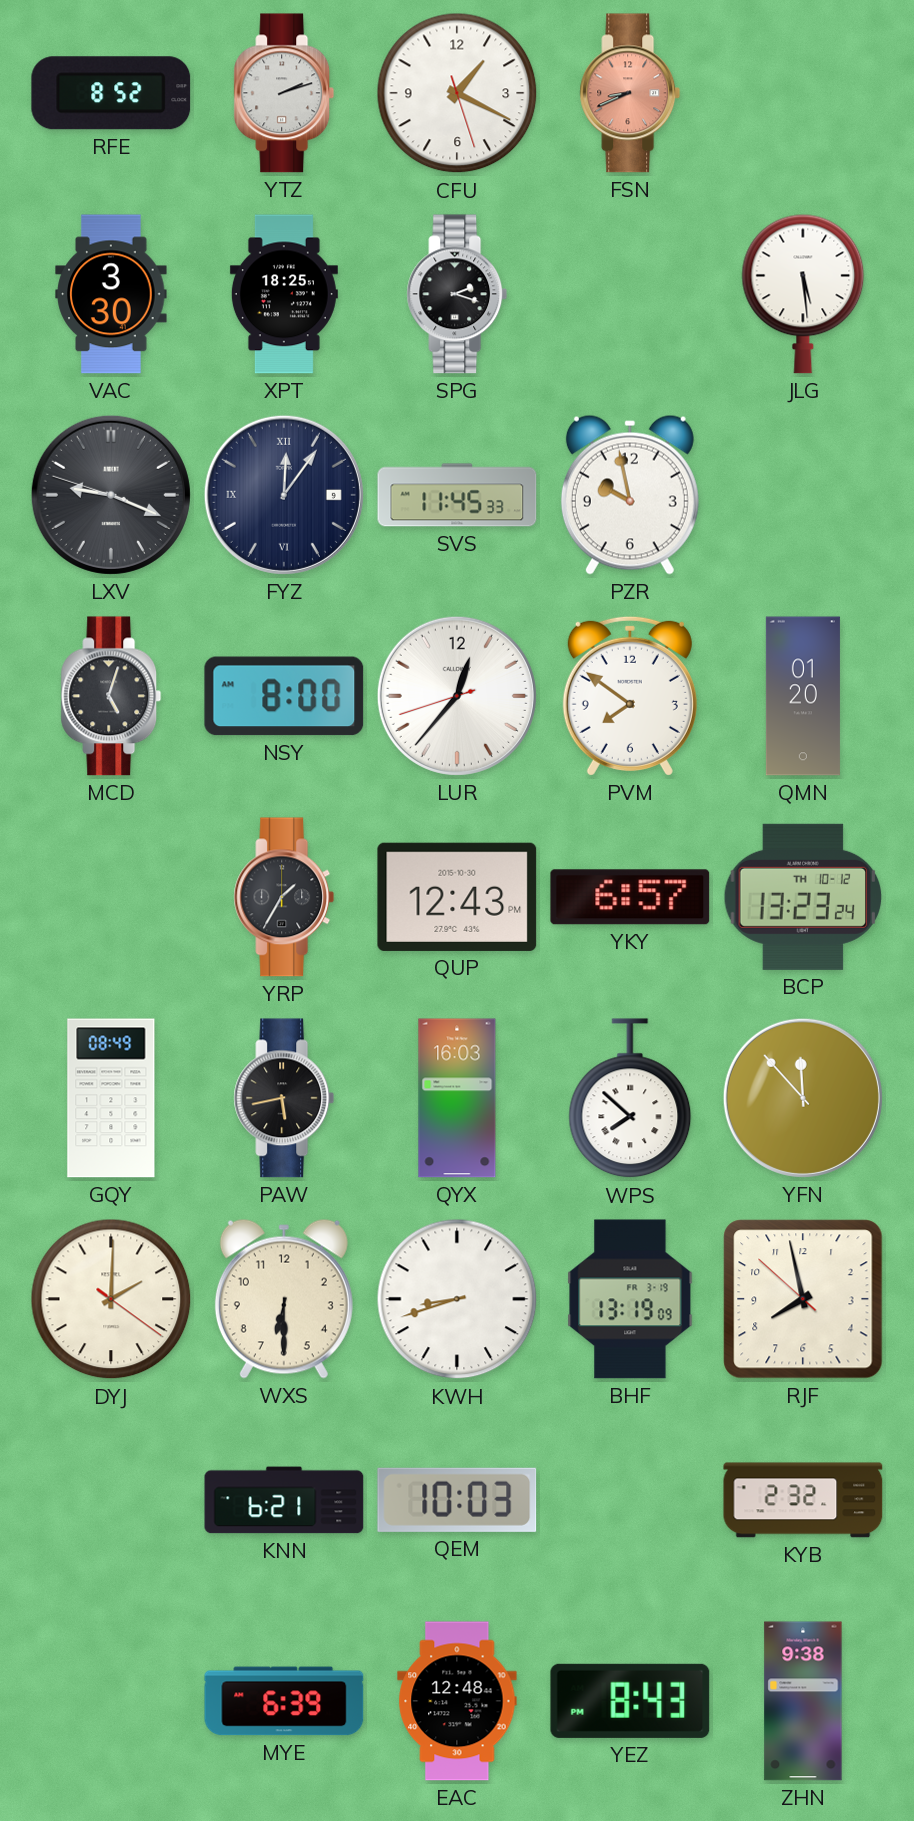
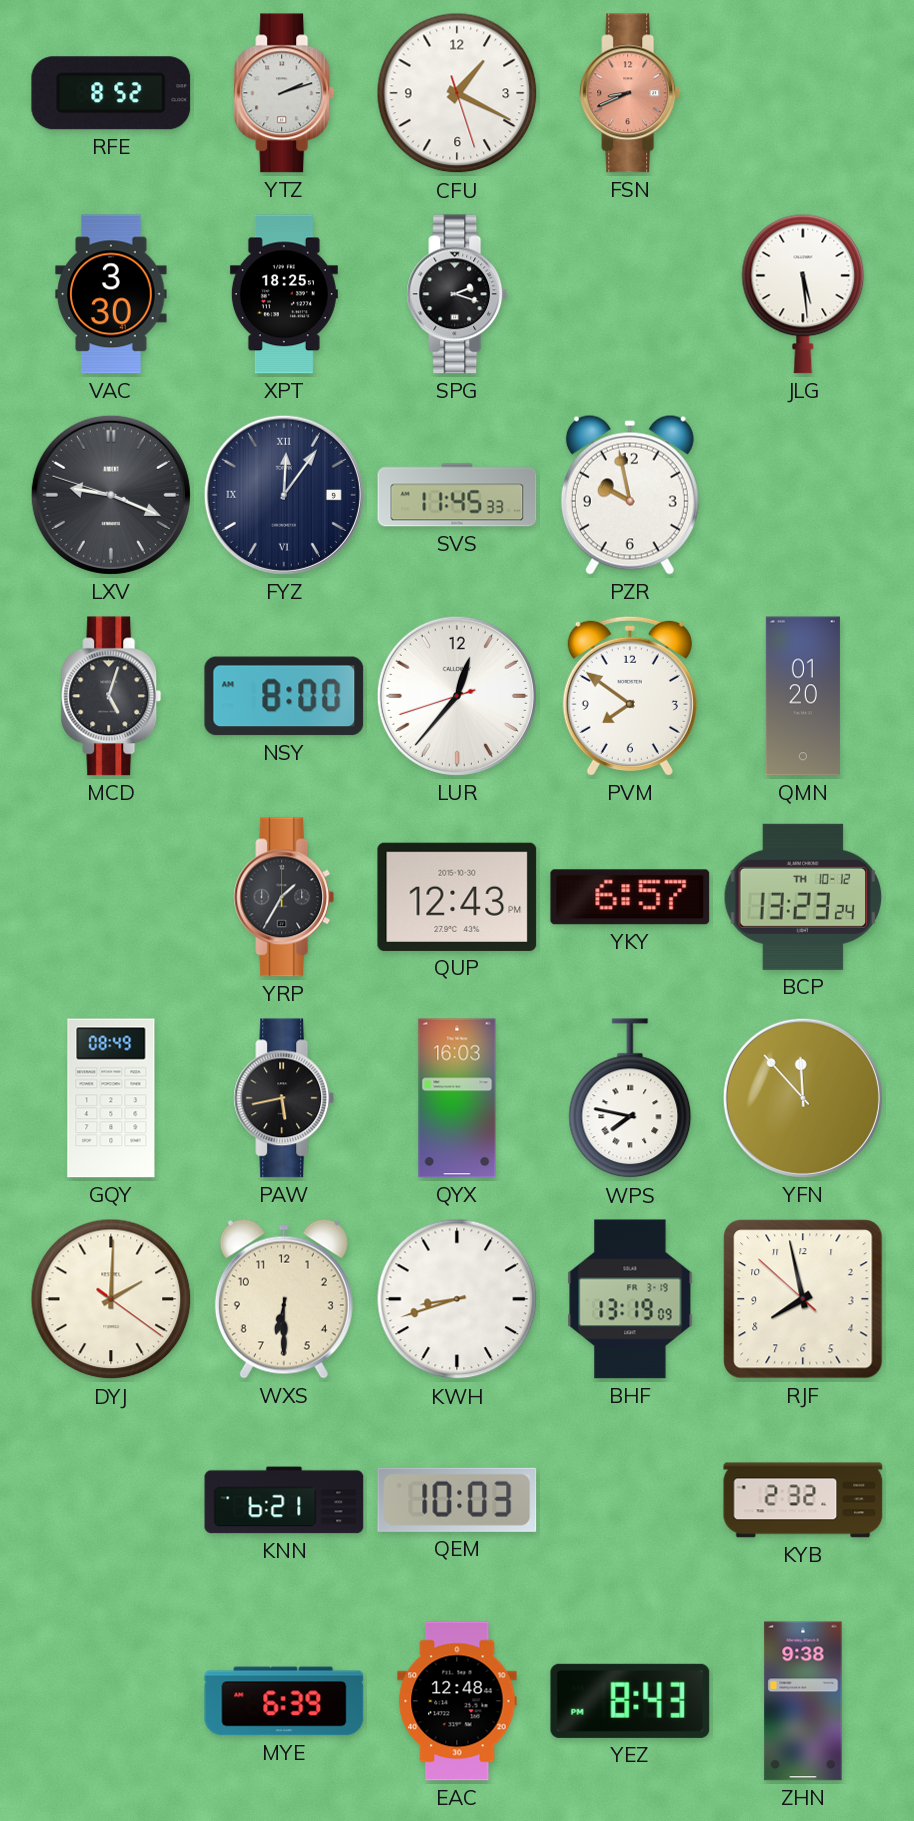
WPS: 7:52 -> 7:47
